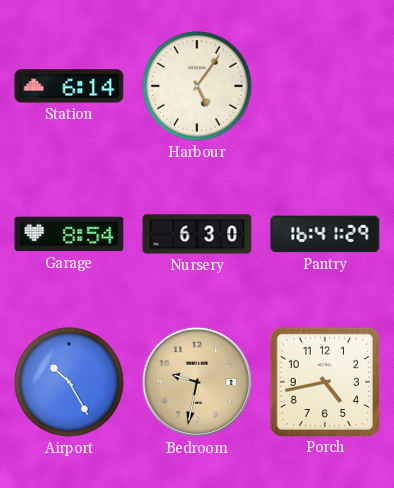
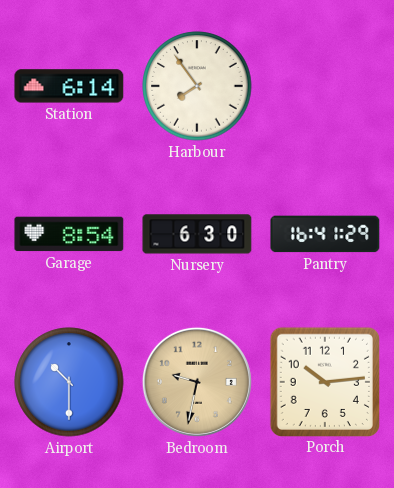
Harbour: 5:06 -> 7:54
Airport: 10:25 -> 10:30
Porch: 4:43 -> 10:14
